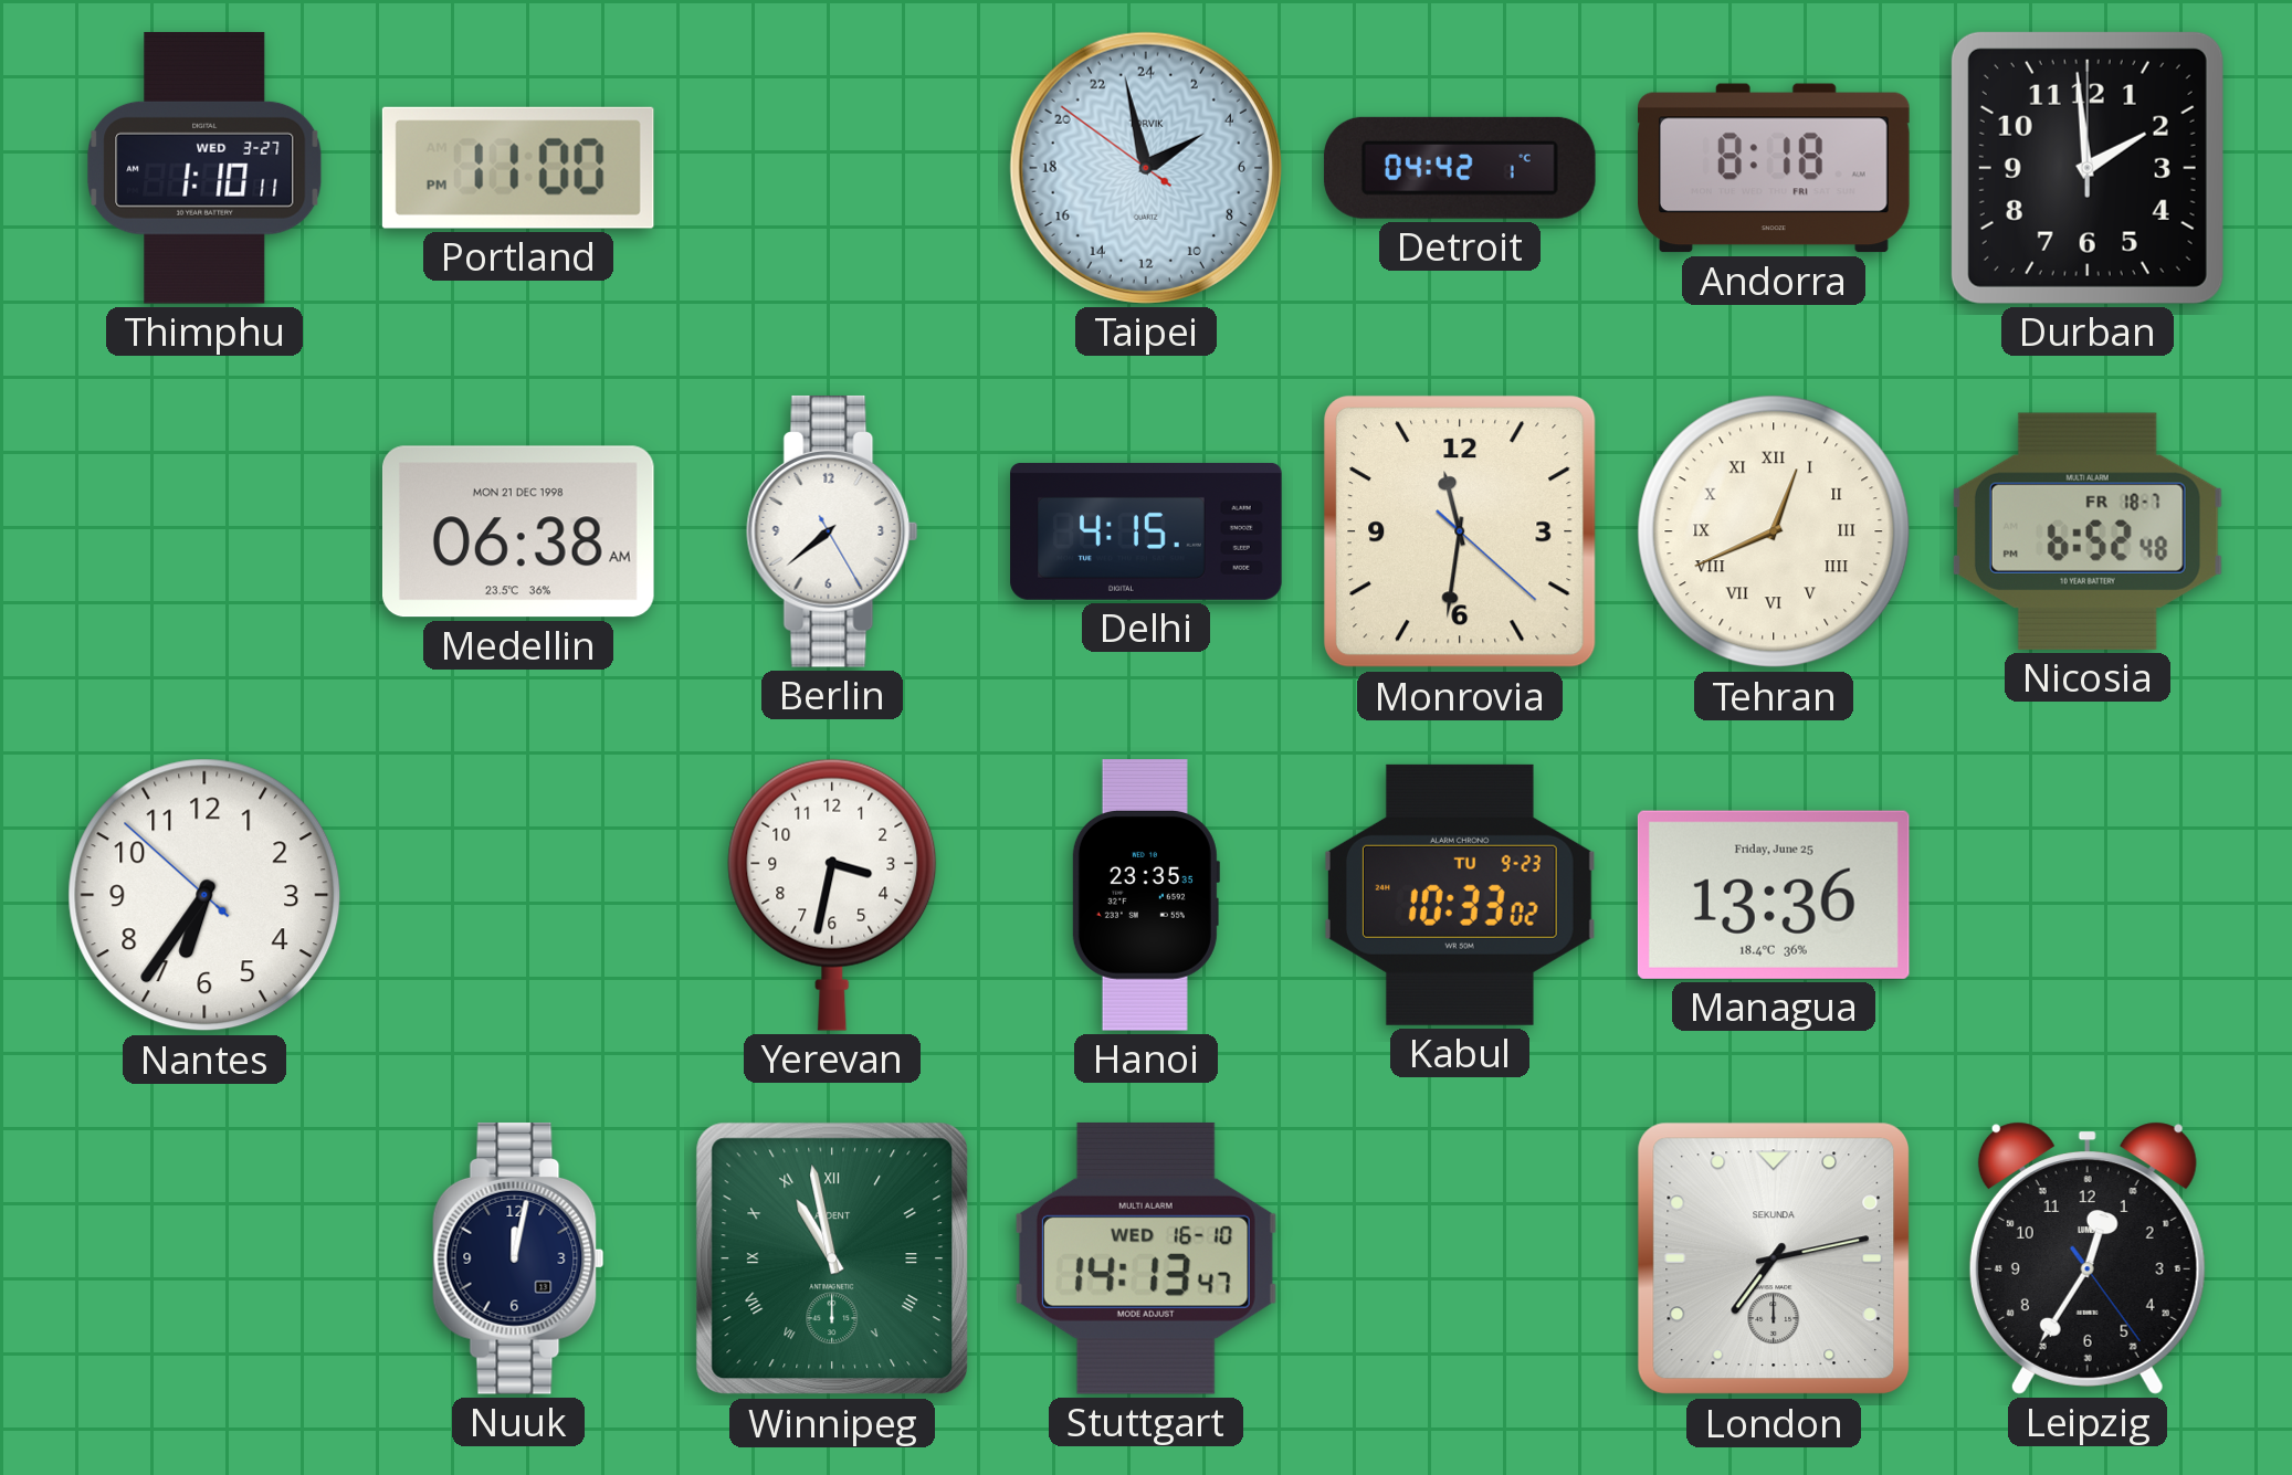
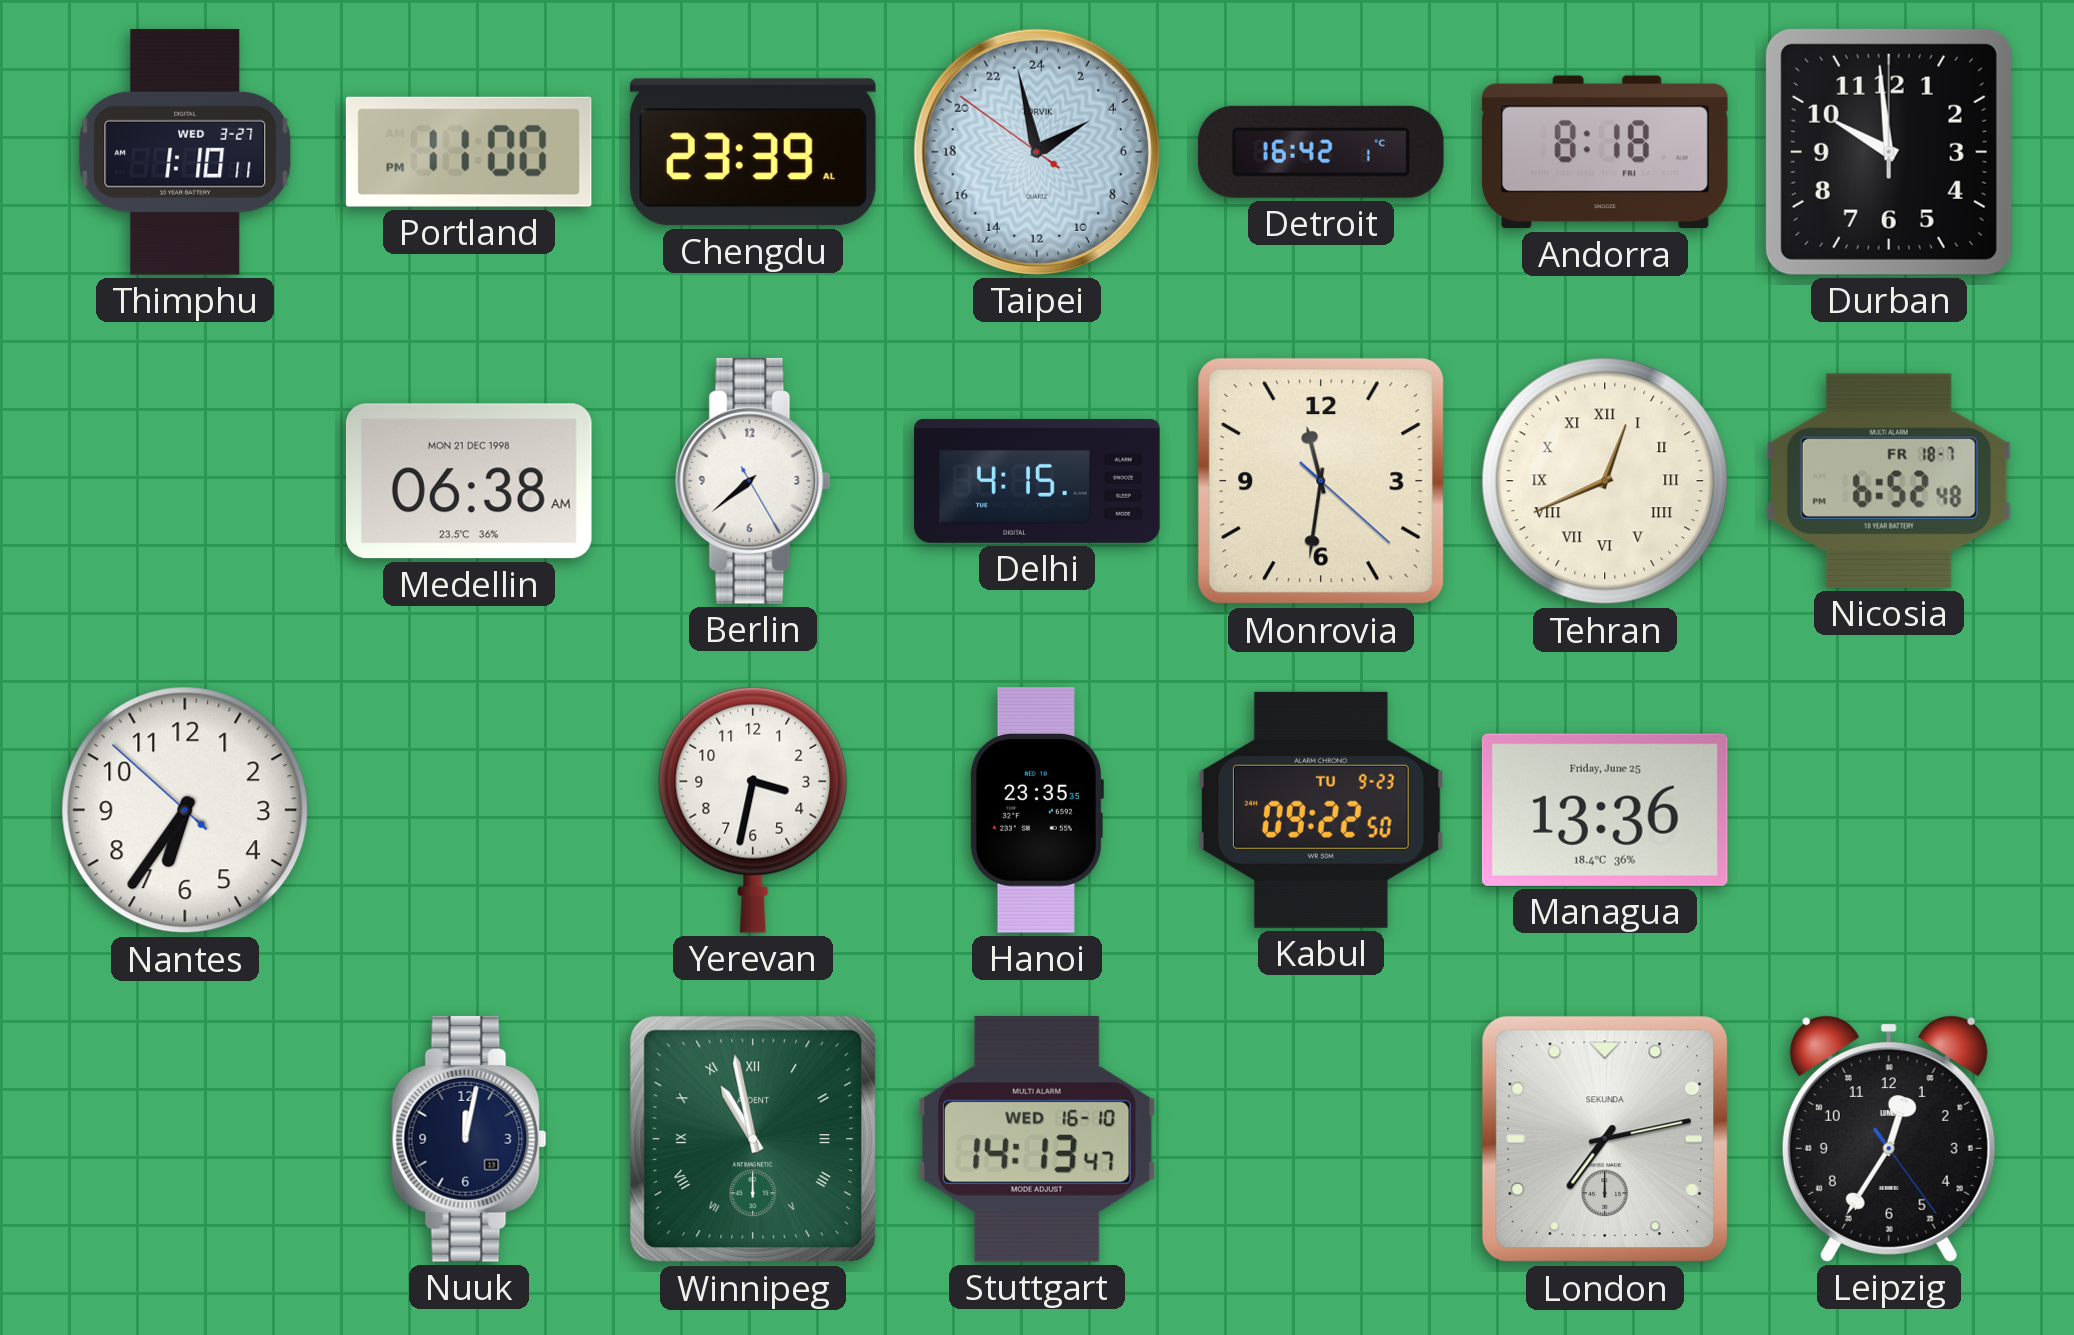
Chengdu: none -> 23:39
Detroit: 04:42 -> 16:42
Durban: 1:59 -> 9:59
Kabul: 10:33 -> 09:22
